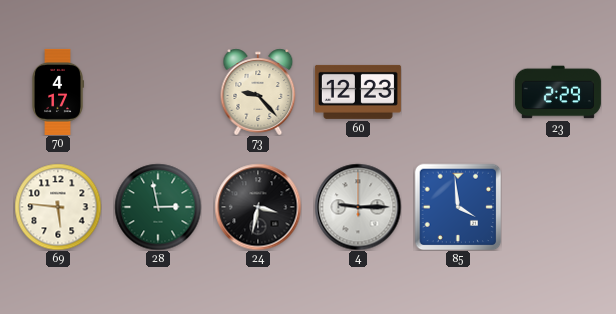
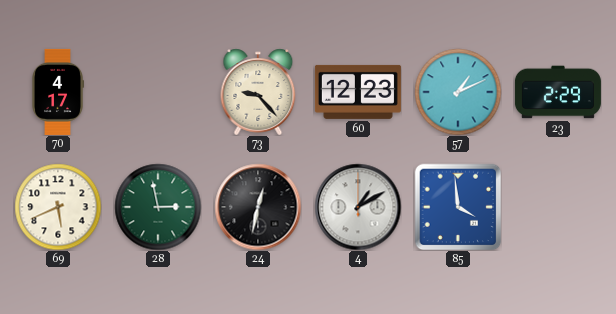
57: none -> 1:11
69: 5:46 -> 5:41
24: 3:32 -> 12:32
4: 9:15 -> 1:10
